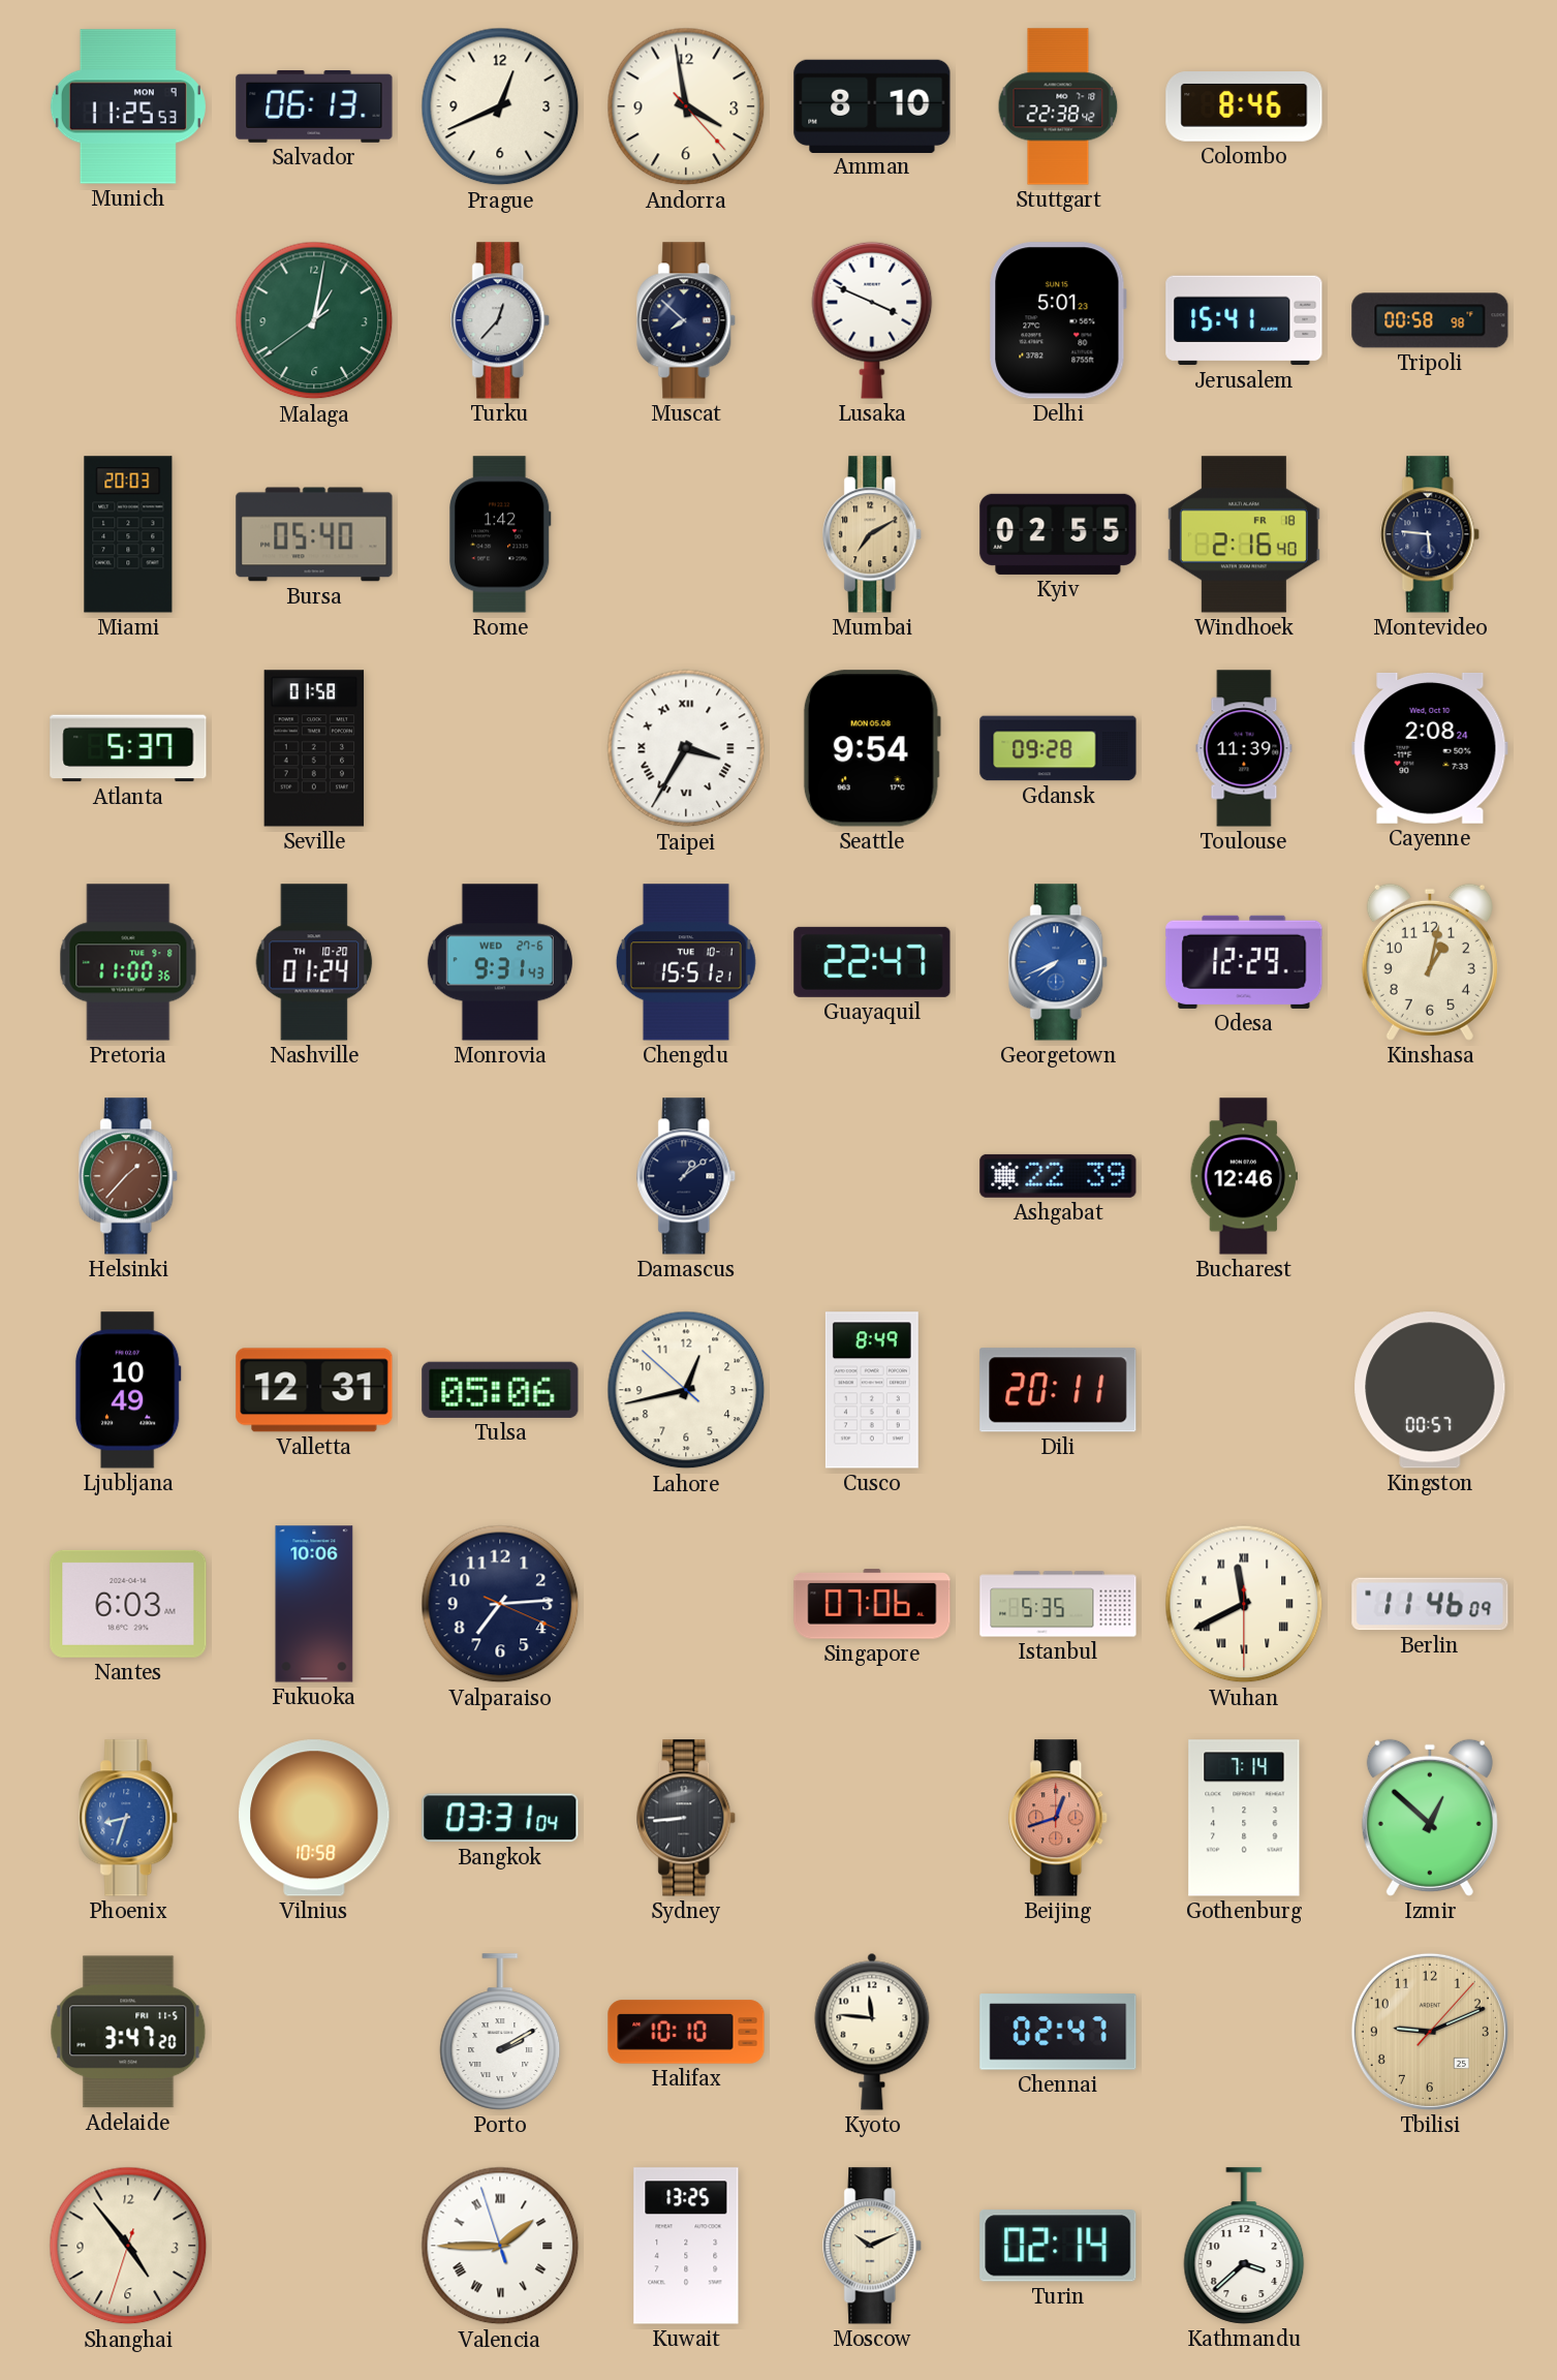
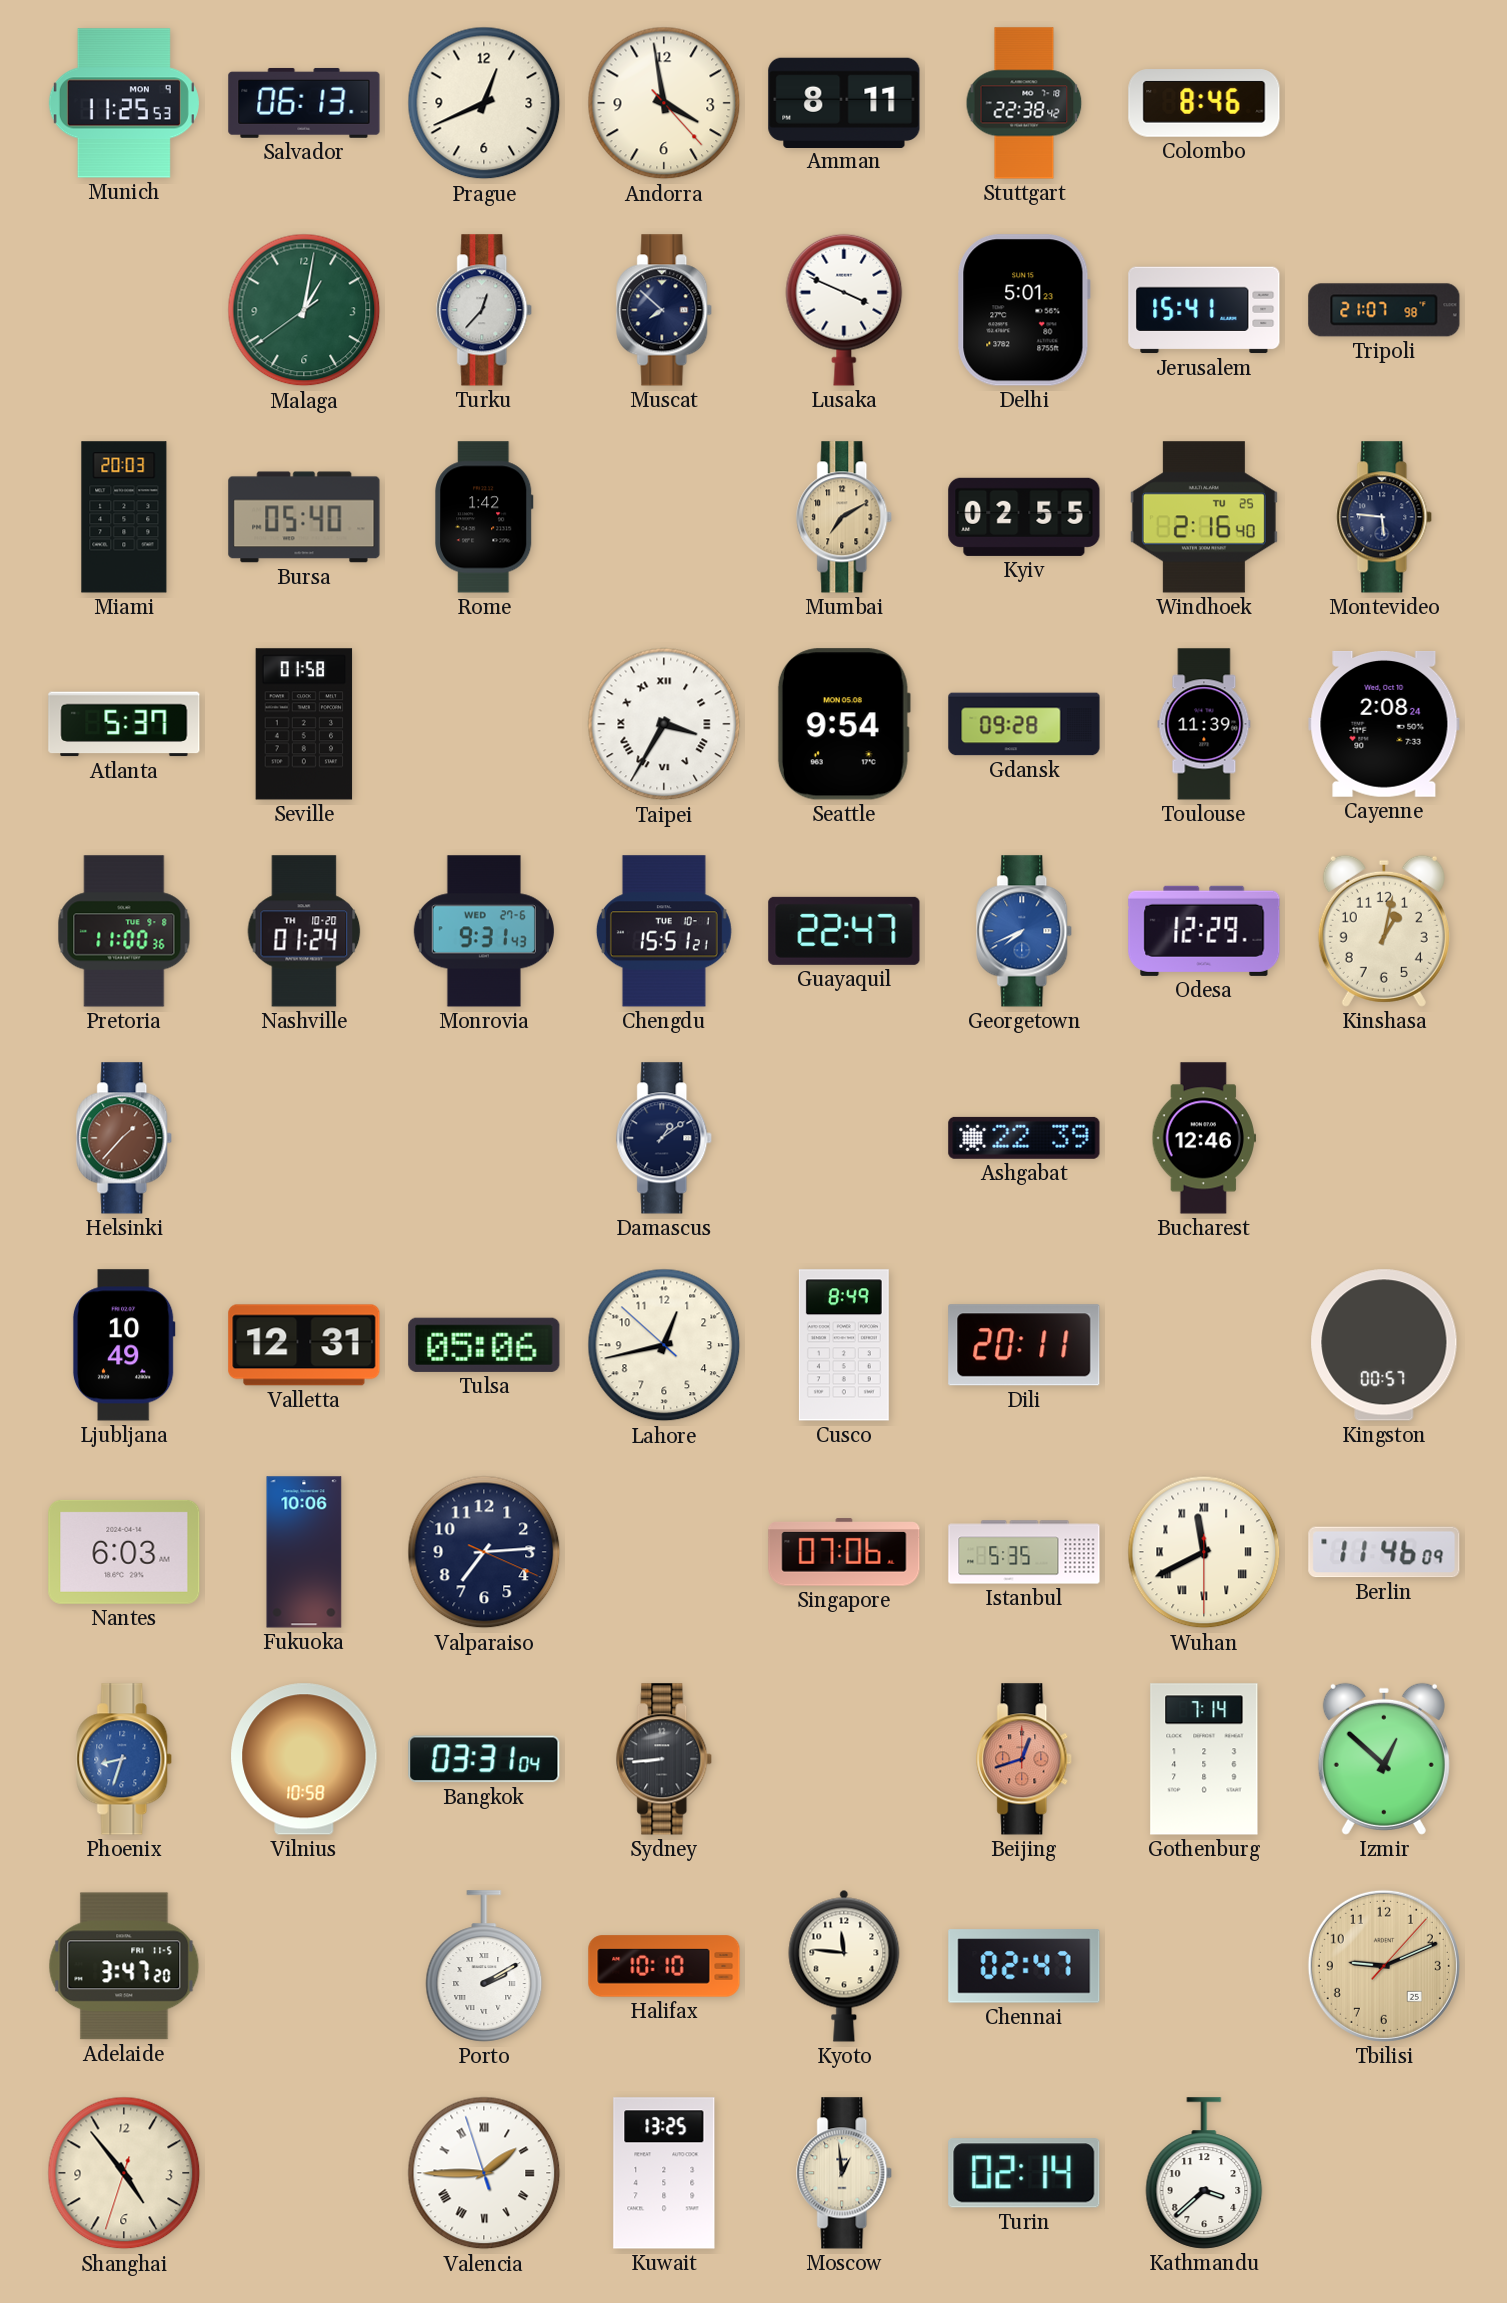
Amman: 8:10 -> 8:11
Tripoli: 00:58 -> 21:07
Windhoek date: FR 18 -> TU 25
Moscow: 10:11 -> 12:59
